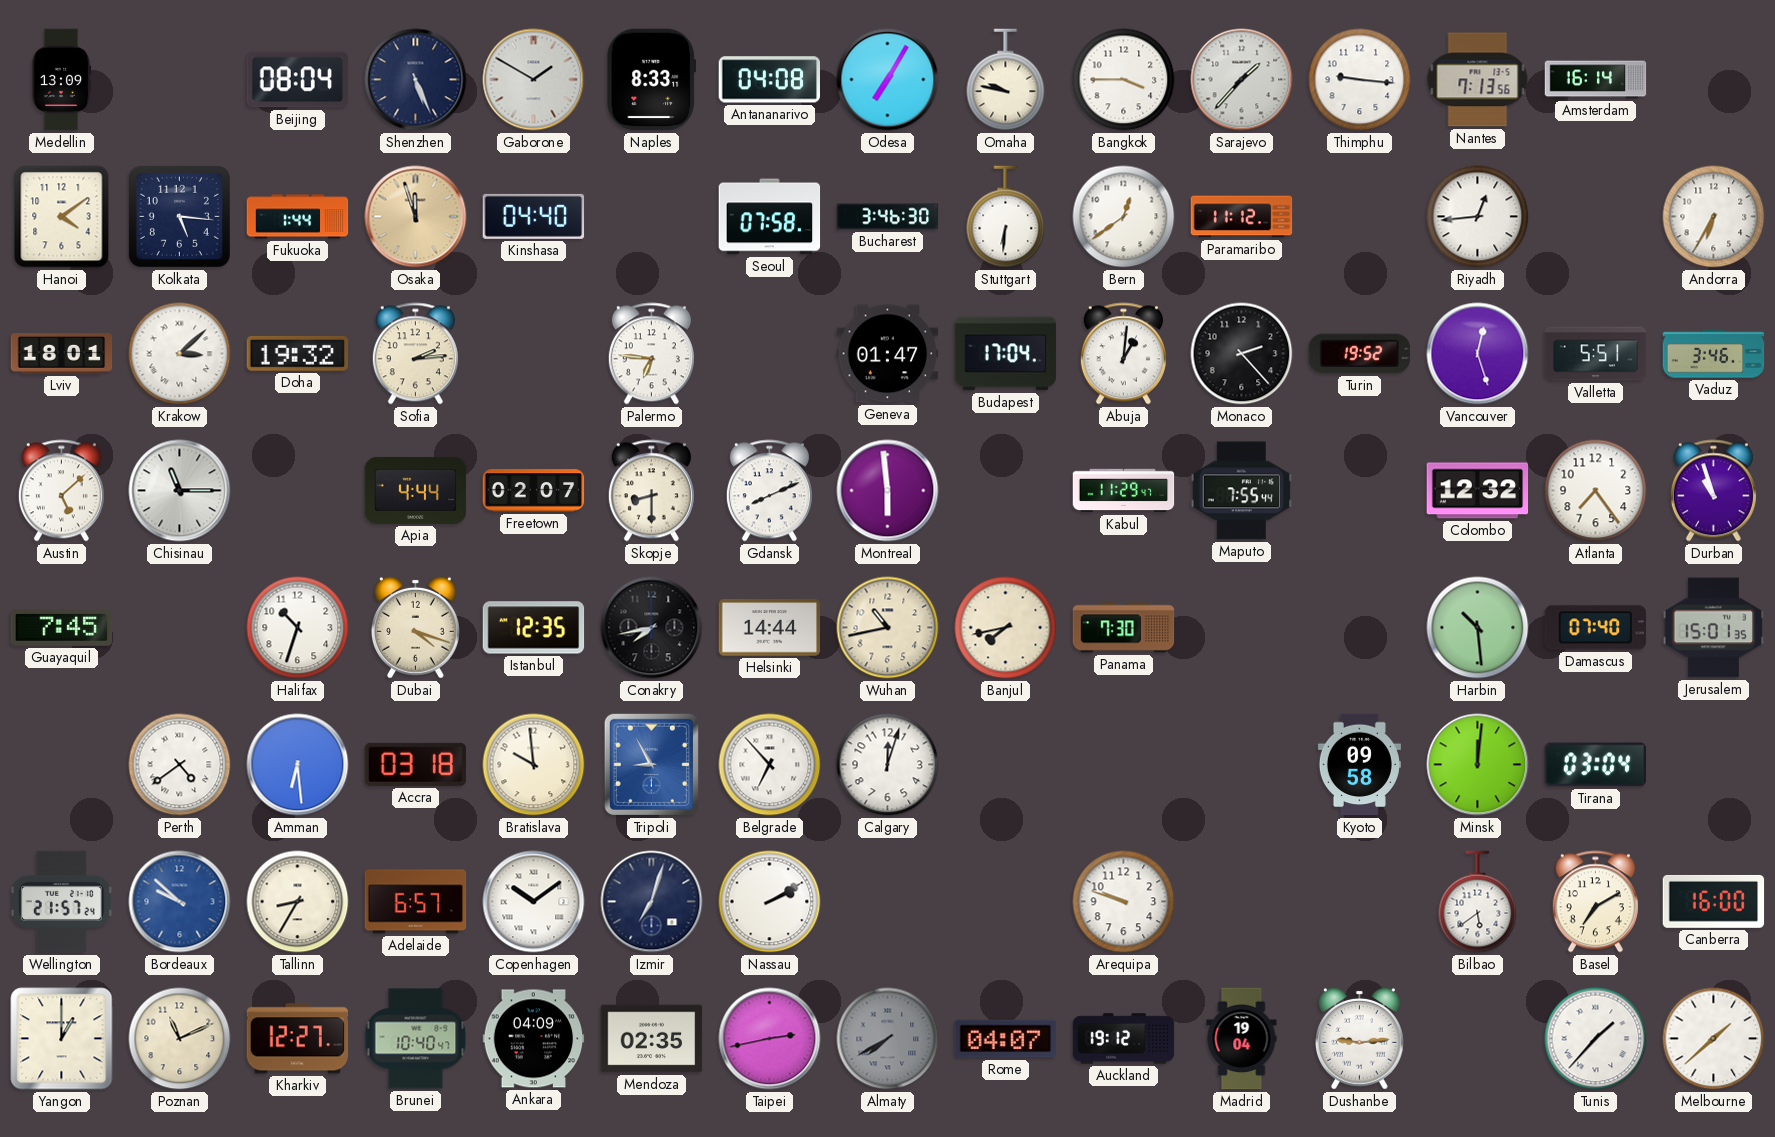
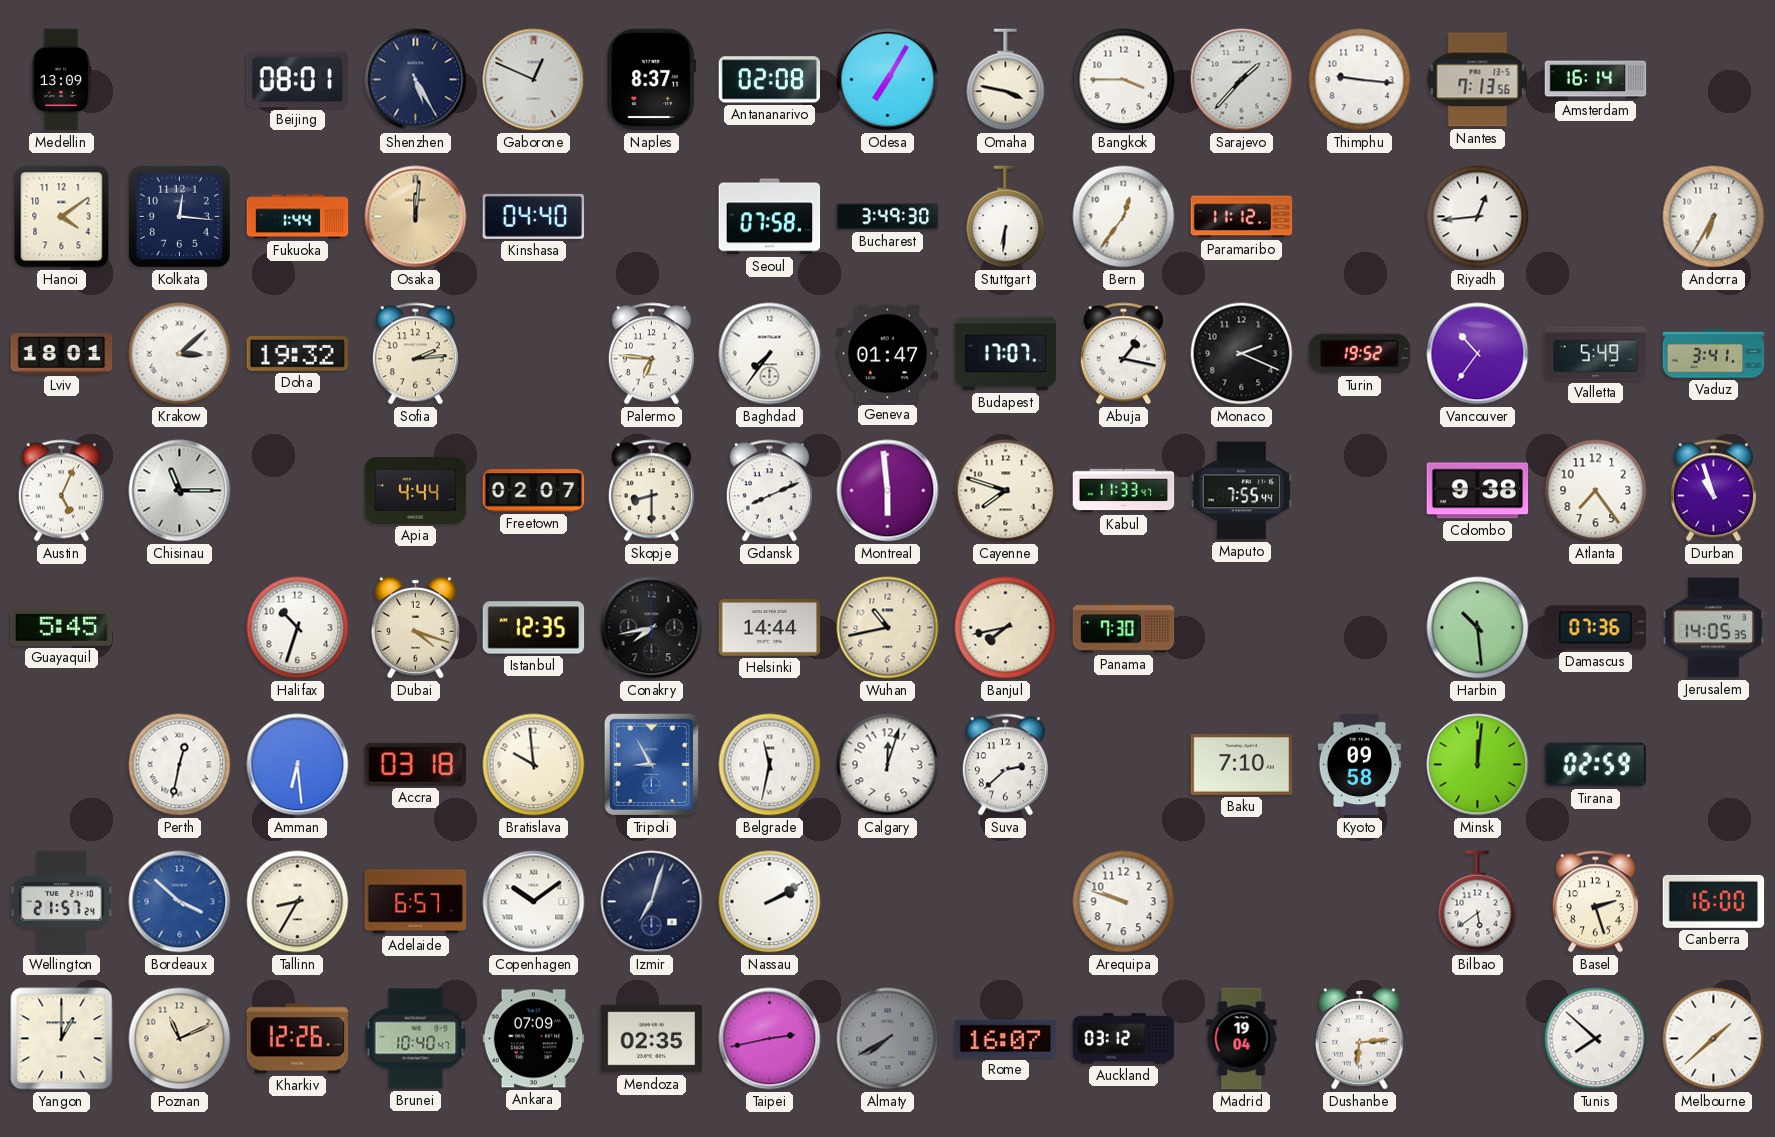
Beijing: 08:04 -> 08:01
Shenzhen: 5:26 -> 5:25
Gaborone: 1:50 -> 12:49
Naples: 8:33 -> 8:37
Antananarivo: 04:08 -> 02:08
Omaha: 9:47 -> 3:47
Kolkata: 5:16 -> 12:16
Osaka: 11:57 -> 12:01
Bucharest: 3:46 -> 3:49
Bern: 12:39 -> 12:36
Baghdad: none -> 7:36
Budapest: 17:04 -> 17:07
Abuja: 1:01 -> 1:17
Monaco: 2:23 -> 2:19
Vancouver: 12:27 -> 10:36
Valletta: 5:51 -> 5:49
Vaduz: 3:46 -> 3:41
Austin: 5:08 -> 5:04
Cayenne: none -> 7:48
Kabul: 11:29 -> 11:33
Colombo: 12:32 -> 9:38
Guayaquil: 7:45 -> 5:45
Damascus: 07:40 -> 07:36
Jerusalem: 15:01 -> 14:05
Perth: 4:39 -> 12:32
Belgrade: 6:53 -> 11:32
Suva: none -> 2:38
Baku: none -> 7:10
Tirana: 03:04 -> 02:59
Bordeaux: 9:52 -> 3:52
Basel: 7:10 -> 2:27
Kharkiv: 12:27 -> 12:26
Ankara: 04:09 -> 07:09
Rome: 04:07 -> 16:07
Auckland: 19:12 -> 03:12
Dushanbe: 9:14 -> 6:14
Tunis: 1:37 -> 7:52
